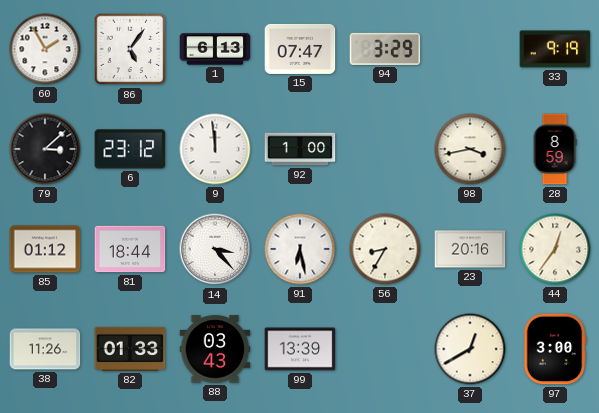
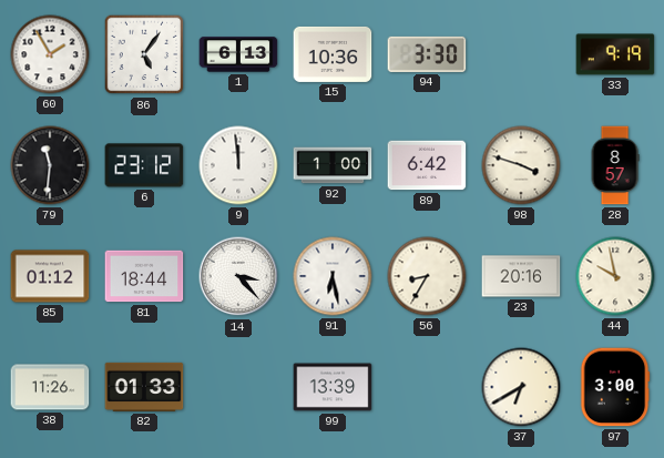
15: 07:47 -> 10:36
94: 3:29 -> 3:30
79: 3:08 -> 11:31
89: none -> 6:42
98: 3:43 -> 3:48
28: 8:59 -> 8:57
44: 12:36 -> 9:58
88: 03:43 -> none
37: 12:40 -> 6:40
